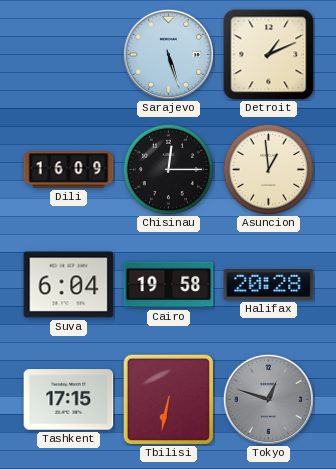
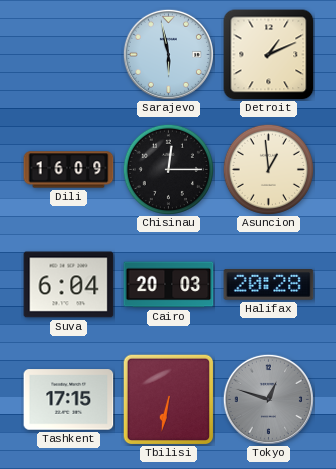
Sarajevo: 5:27 -> 5:58
Cairo: 19:58 -> 20:03
